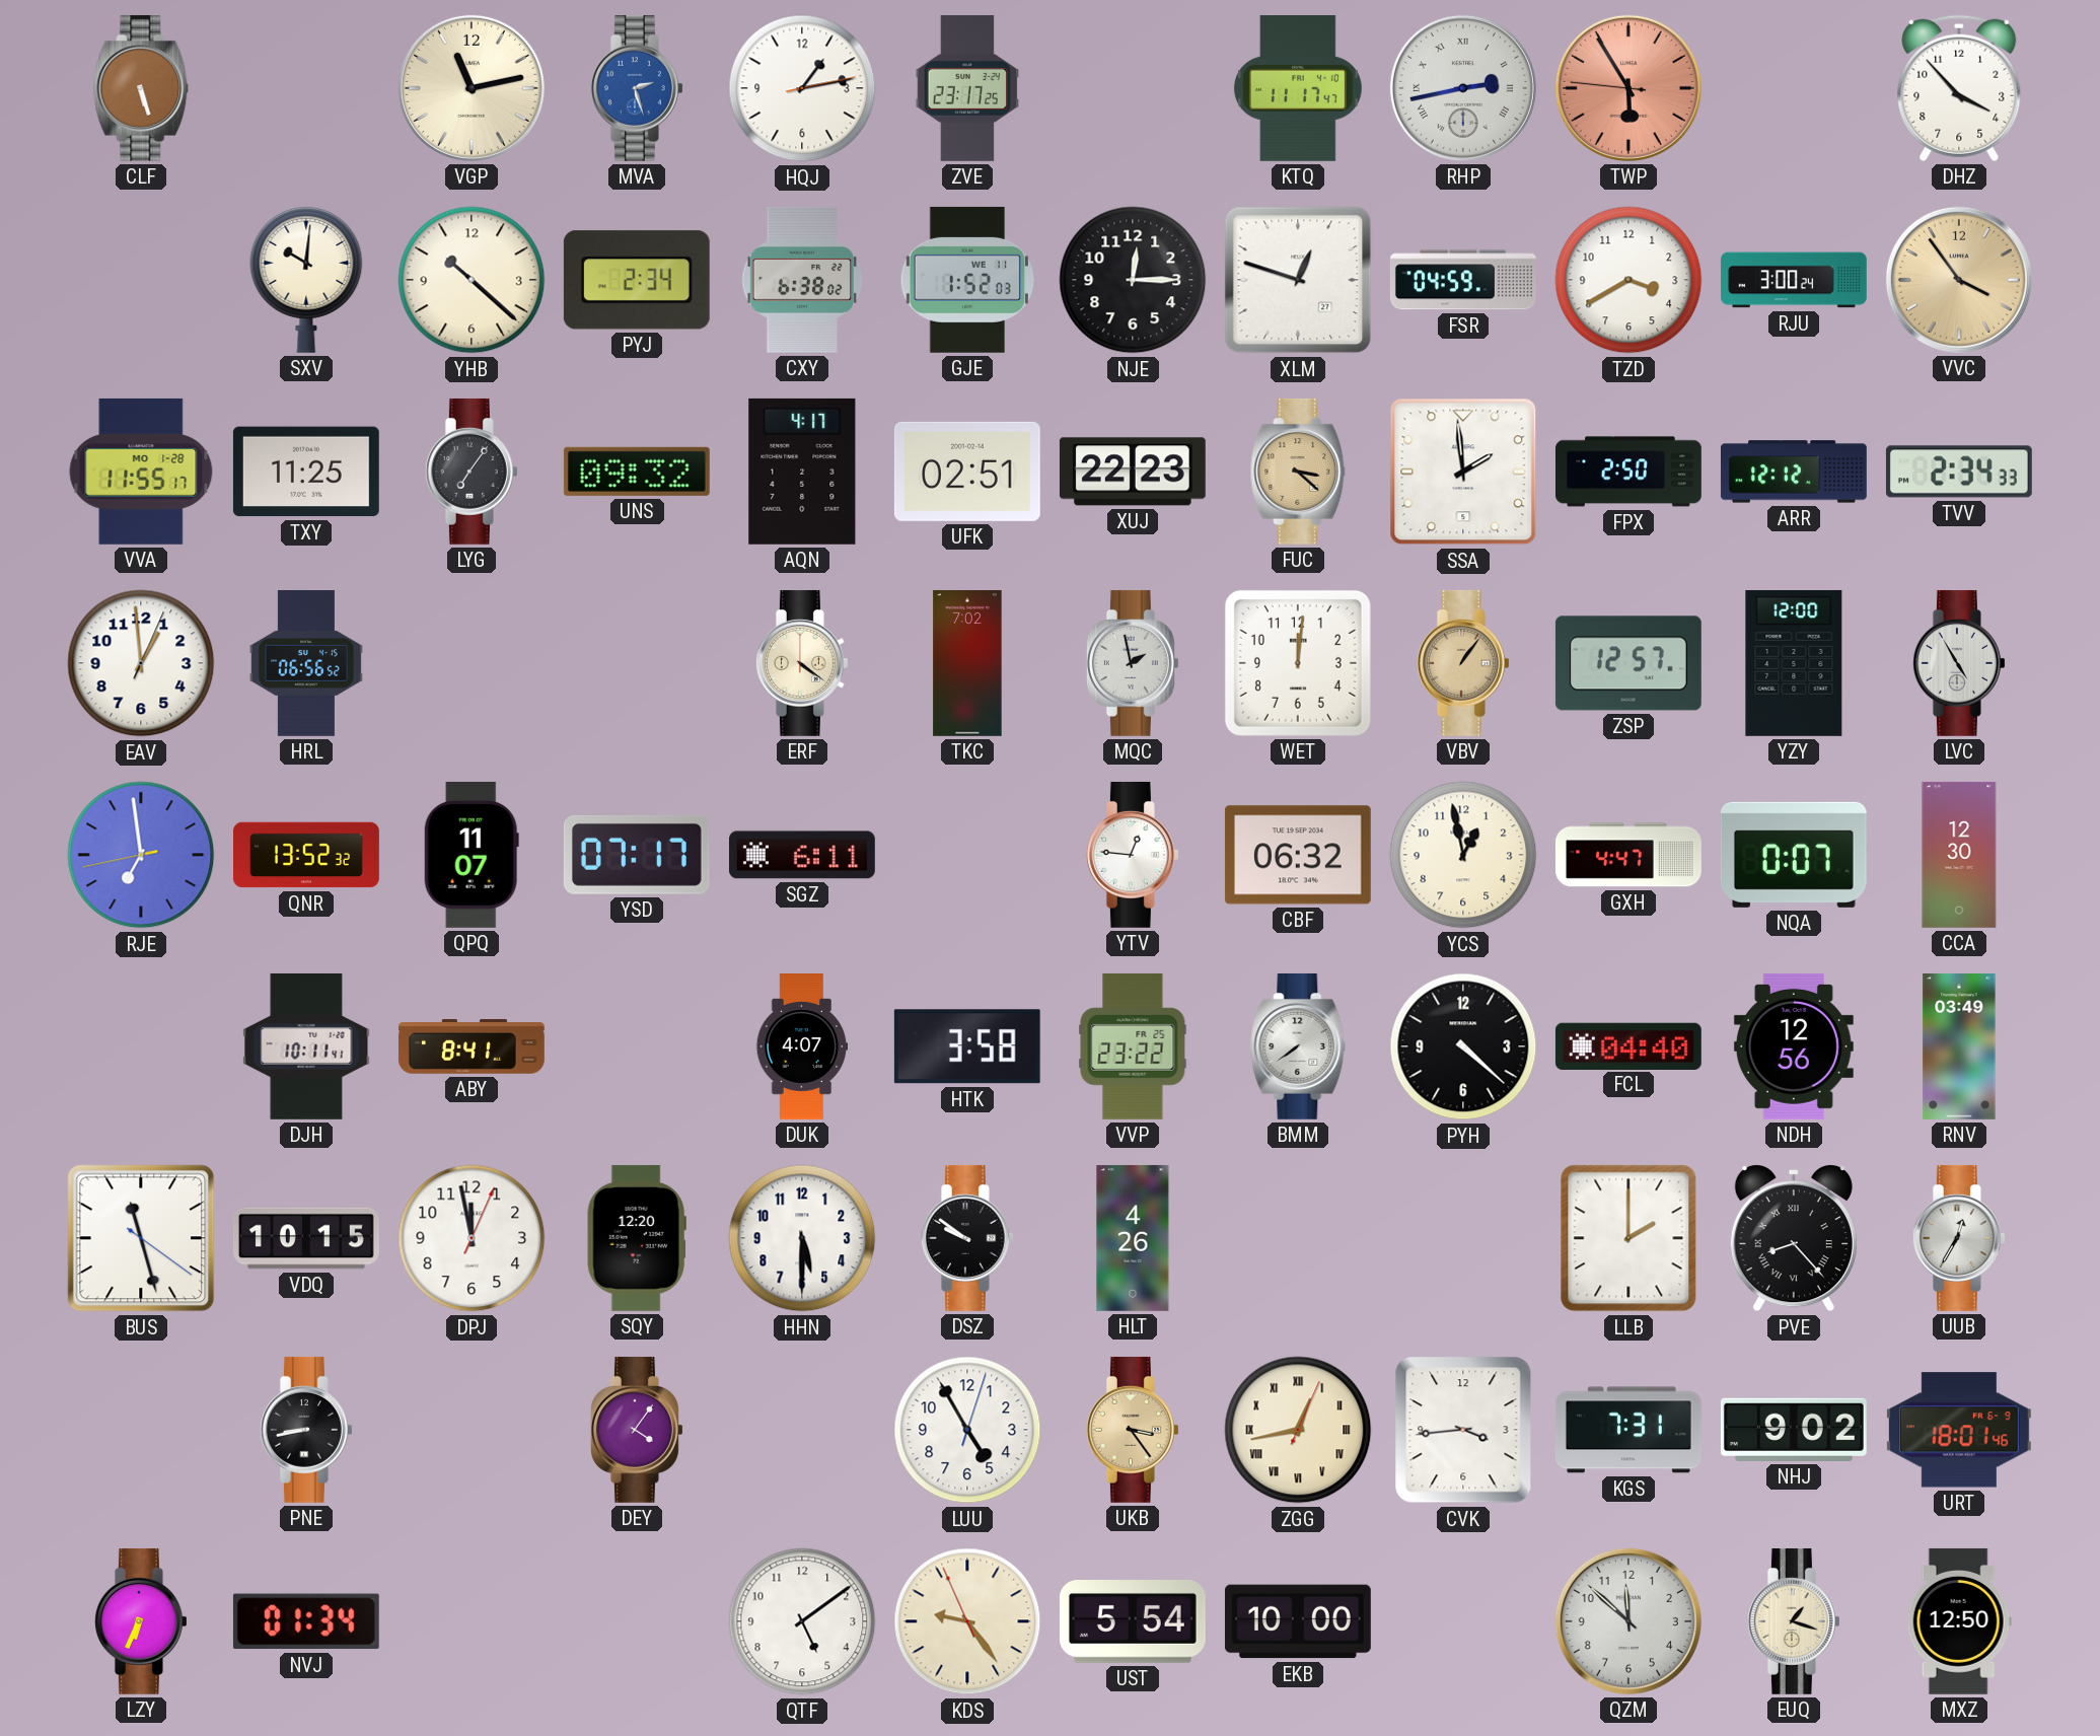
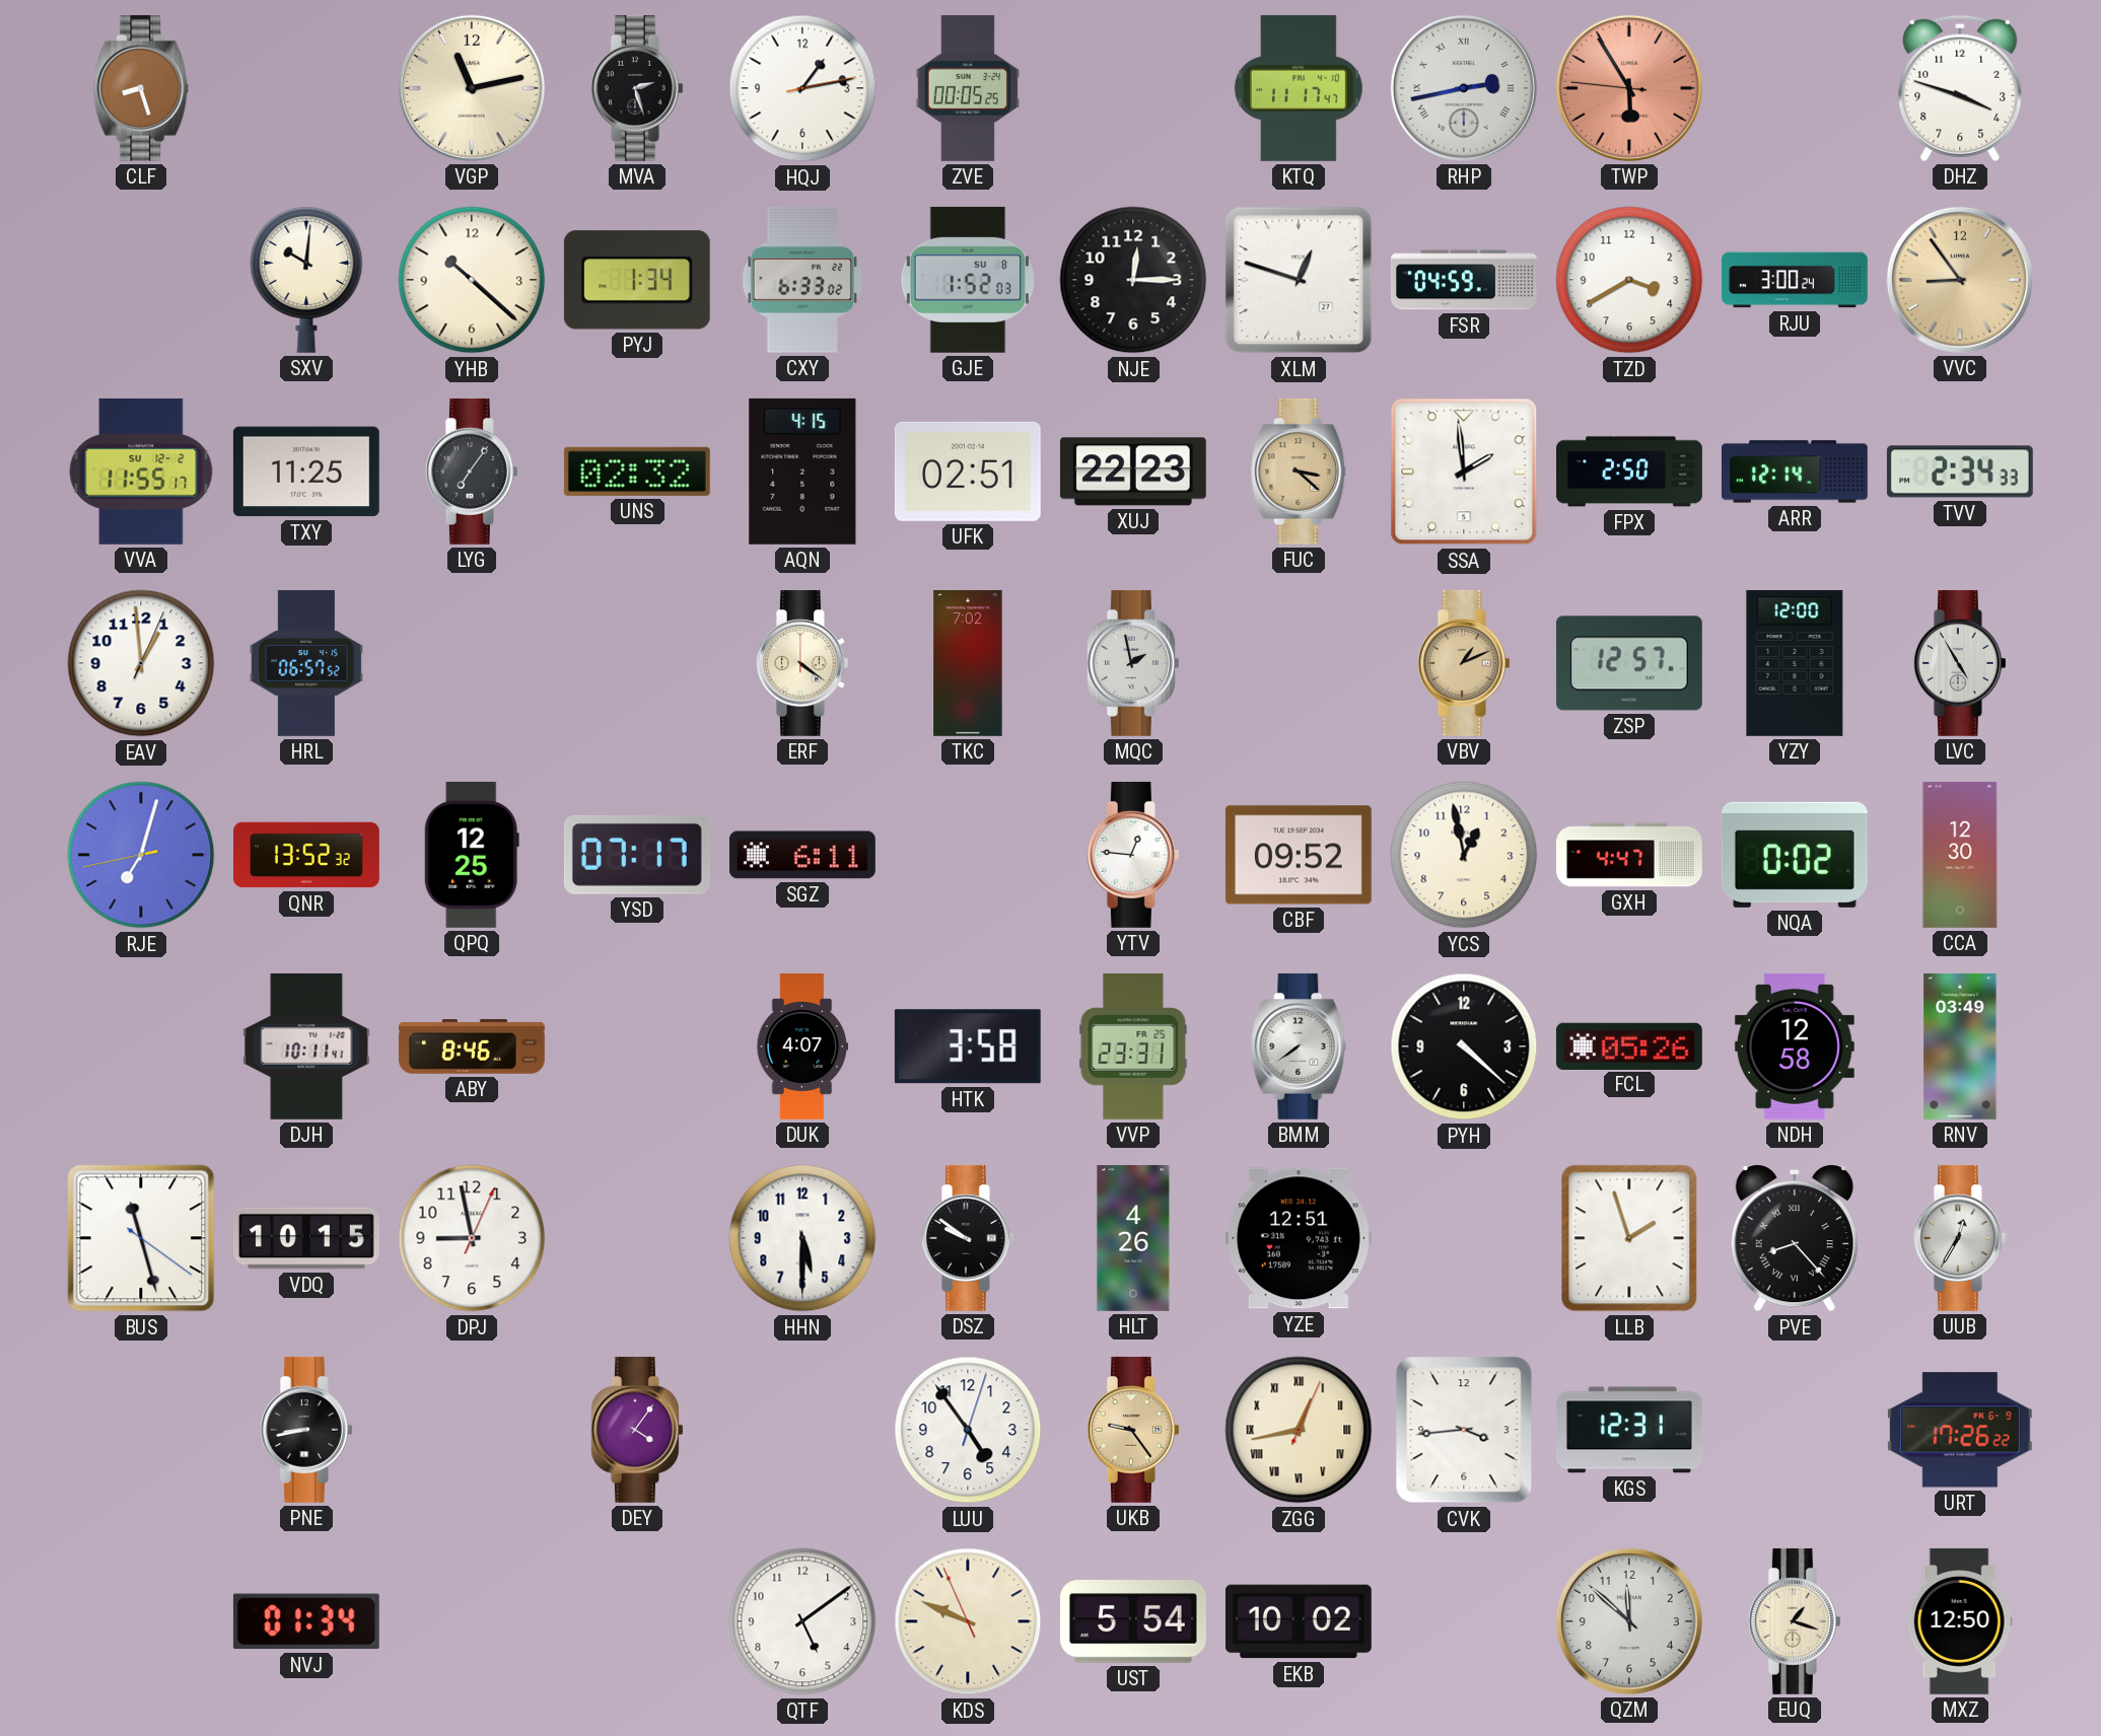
CLF: 5:27 -> 8:27
MVA dial: blue -> black
ZVE: 23:17 -> 00:05
DHZ: 3:53 -> 3:48
PYJ: 2:34 -> 1:34
CXY: 6:38 -> 6:33
GJE date: WE 11 -> SU 8
VVC: 3:54 -> 8:54
VVA date: MO 1-28 -> SU 12-2
UNS: 09:32 -> 02:32
AQN: 4:17 -> 4:15
ARR: 12:12 -> 12:14
HRL: 06:56 -> 06:57
WET: 12:01 -> none
VBV: 1:06 -> 1:11
RJE: 6:58 -> 7:02
QPQ: 11:07 -> 12:25
CBF: 06:32 -> 09:52
NQA: 0:07 -> 0:02
ABY: 8:41 -> 8:46
VVP: 23:22 -> 23:31
FCL: 04:40 -> 05:26
NDH: 12:56 -> 12:58
DPJ: 11:58 -> 8:58
SQY: 12:20 -> none
YZE: none -> 12:51
LLB: 2:00 -> 1:57
LUU: 4:55 -> 4:54
UKB: 3:24 -> 9:24
KGS: 7:31 -> 12:31
NHJ: 9:02 -> none
URT: 18:01 -> 17:26
LZY: 6:34 -> none
KDS: 9:23 -> 9:48
EKB: 10:00 -> 10:02
